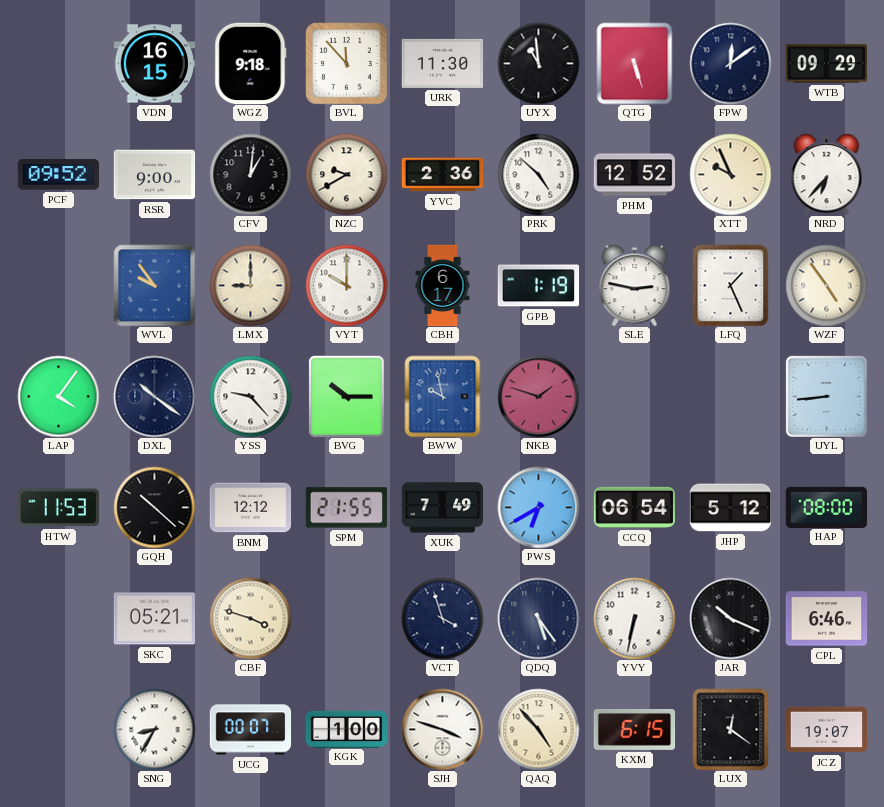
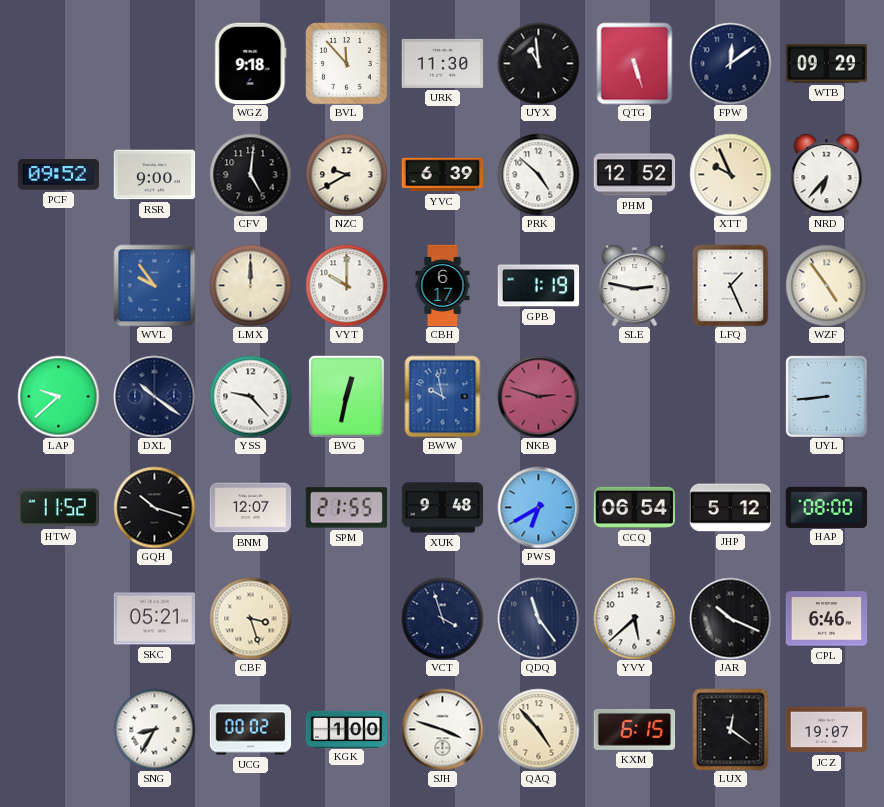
VDN: 16:15 -> none
CFV: 1:01 -> 5:01
YVC: 2:36 -> 6:39
LMX: 9:00 -> 12:00
LAP: 4:06 -> 9:38
BVG: 10:15 -> 12:32
NKB: 1:48 -> 2:48
HTW: 11:53 -> 11:52
GQH: 10:22 -> 10:18
BNM: 12:12 -> 12:07
XUK: 7:49 -> 9:48
CBF: 3:48 -> 3:27
QDQ: 5:24 -> 11:24
YVY: 6:32 -> 5:38
UCG: 00:07 -> 00:02
